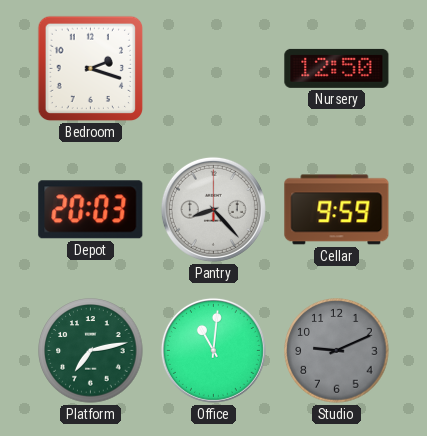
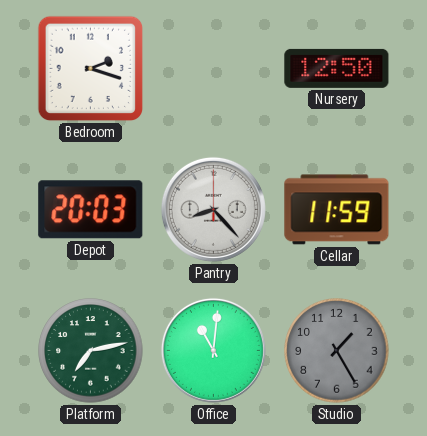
Cellar: 9:59 -> 11:59
Studio: 9:11 -> 1:25
